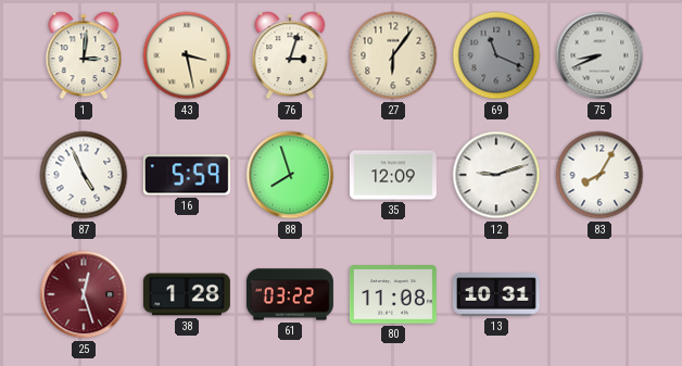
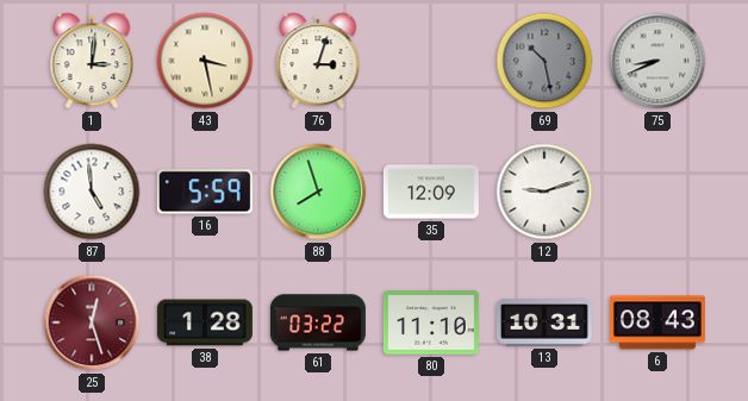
27: 6:06 -> none
69: 11:19 -> 10:28
87: 4:56 -> 4:59
83: 8:05 -> none
80: 11:08 -> 11:10
6: none -> 08:43
